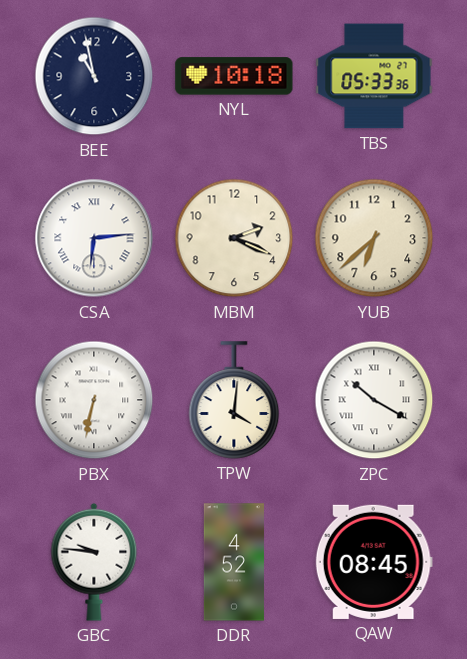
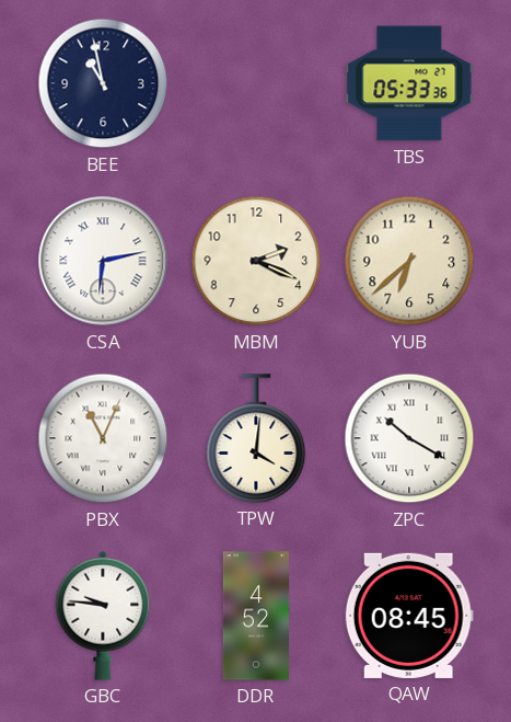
NYL: 10:18 -> none
CSA: 6:14 -> 6:13
PBX: 6:32 -> 11:04
